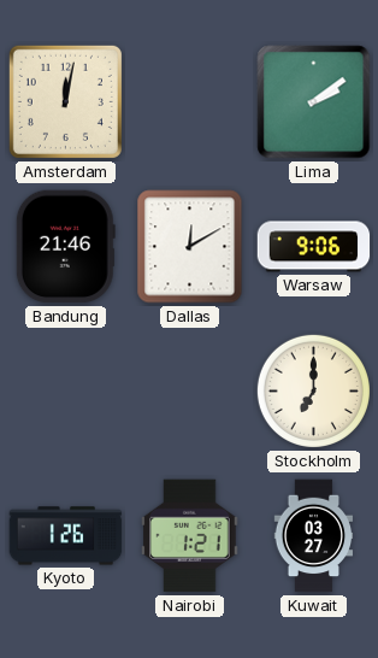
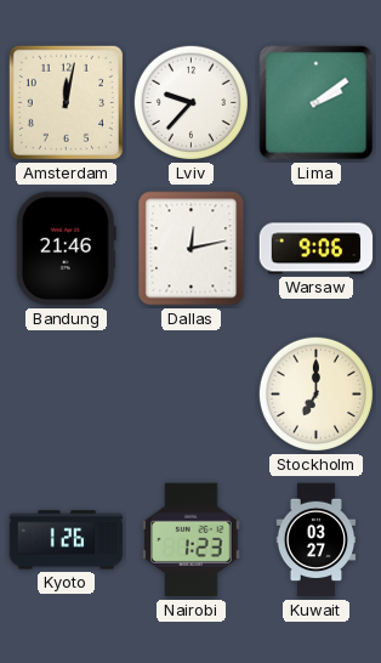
Lviv: none -> 9:37
Dallas: 12:10 -> 12:13
Nairobi: 1:21 -> 1:23
